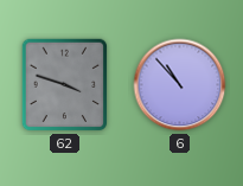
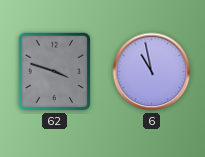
6: 10:53 -> 10:58
